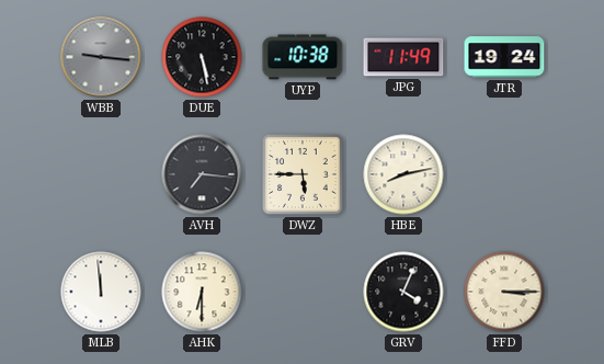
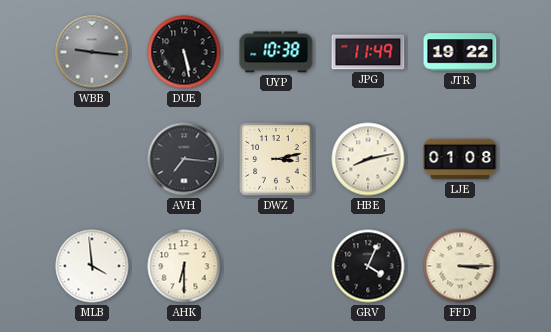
JTR: 19:24 -> 19:22
DWZ: 5:45 -> 3:13
LJE: none -> 01:08
MLB: 11:59 -> 3:59
